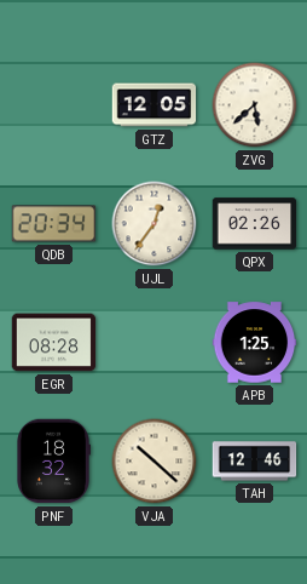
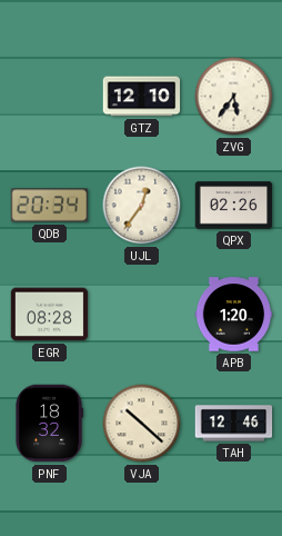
GTZ: 12:05 -> 12:10
ZVG: 5:38 -> 5:36
APB: 1:25 -> 1:20
